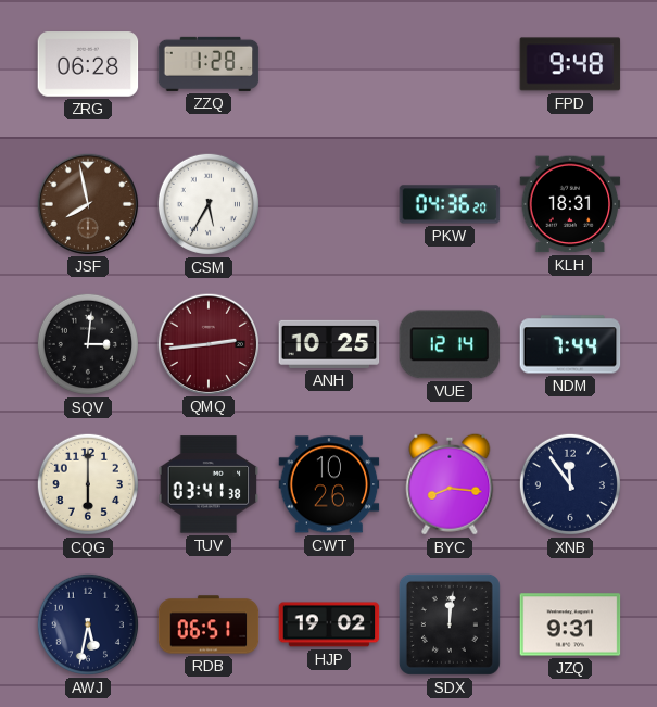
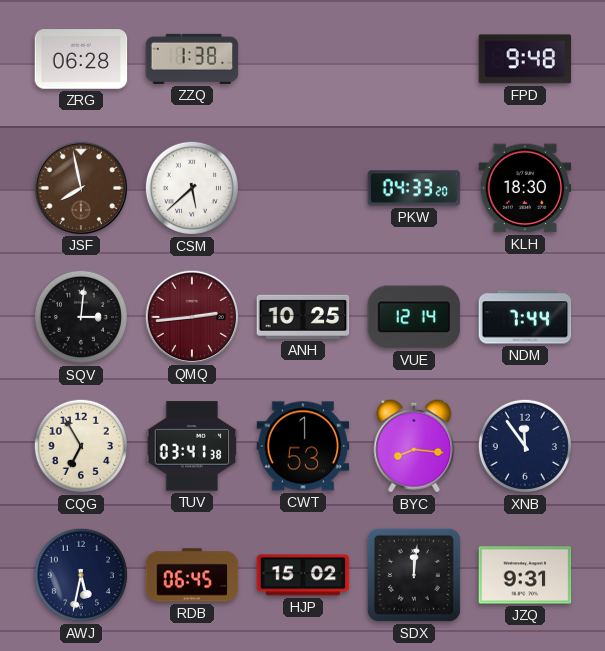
ZZQ: 1:28 -> 1:38
CSM: 5:35 -> 5:38
PKW: 04:36 -> 04:33
KLH: 18:31 -> 18:30
CQG: 6:00 -> 6:55
CWT: 10:26 -> 1:53
RDB: 06:51 -> 06:45
HJP: 19:02 -> 15:02
